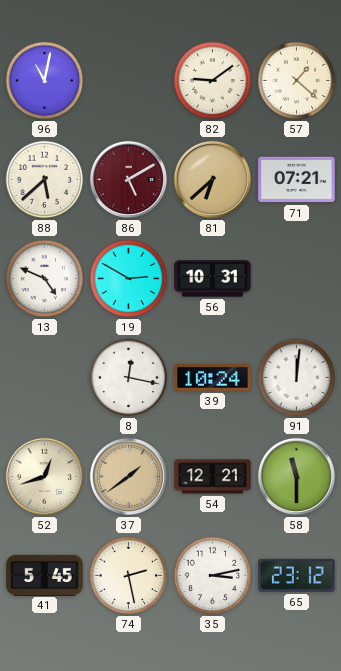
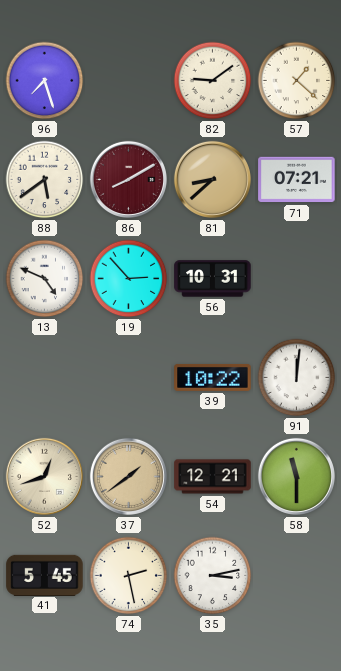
96: 11:02 -> 7:27
88: 5:38 -> 5:39
86: 5:10 -> 8:10
81: 6:38 -> 8:38
19: 2:50 -> 2:53
8: 12:17 -> none
39: 10:24 -> 10:22
65: 23:12 -> none
